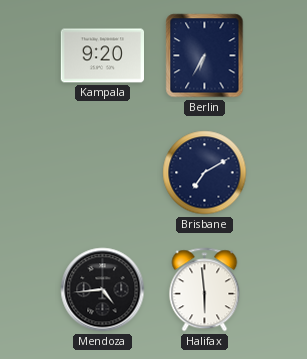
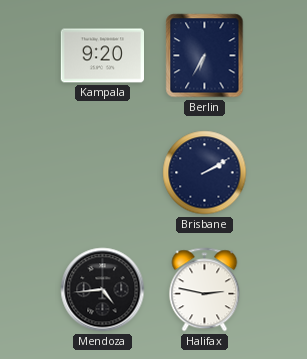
Brisbane: 7:10 -> 2:10
Halifax: 5:59 -> 2:47
